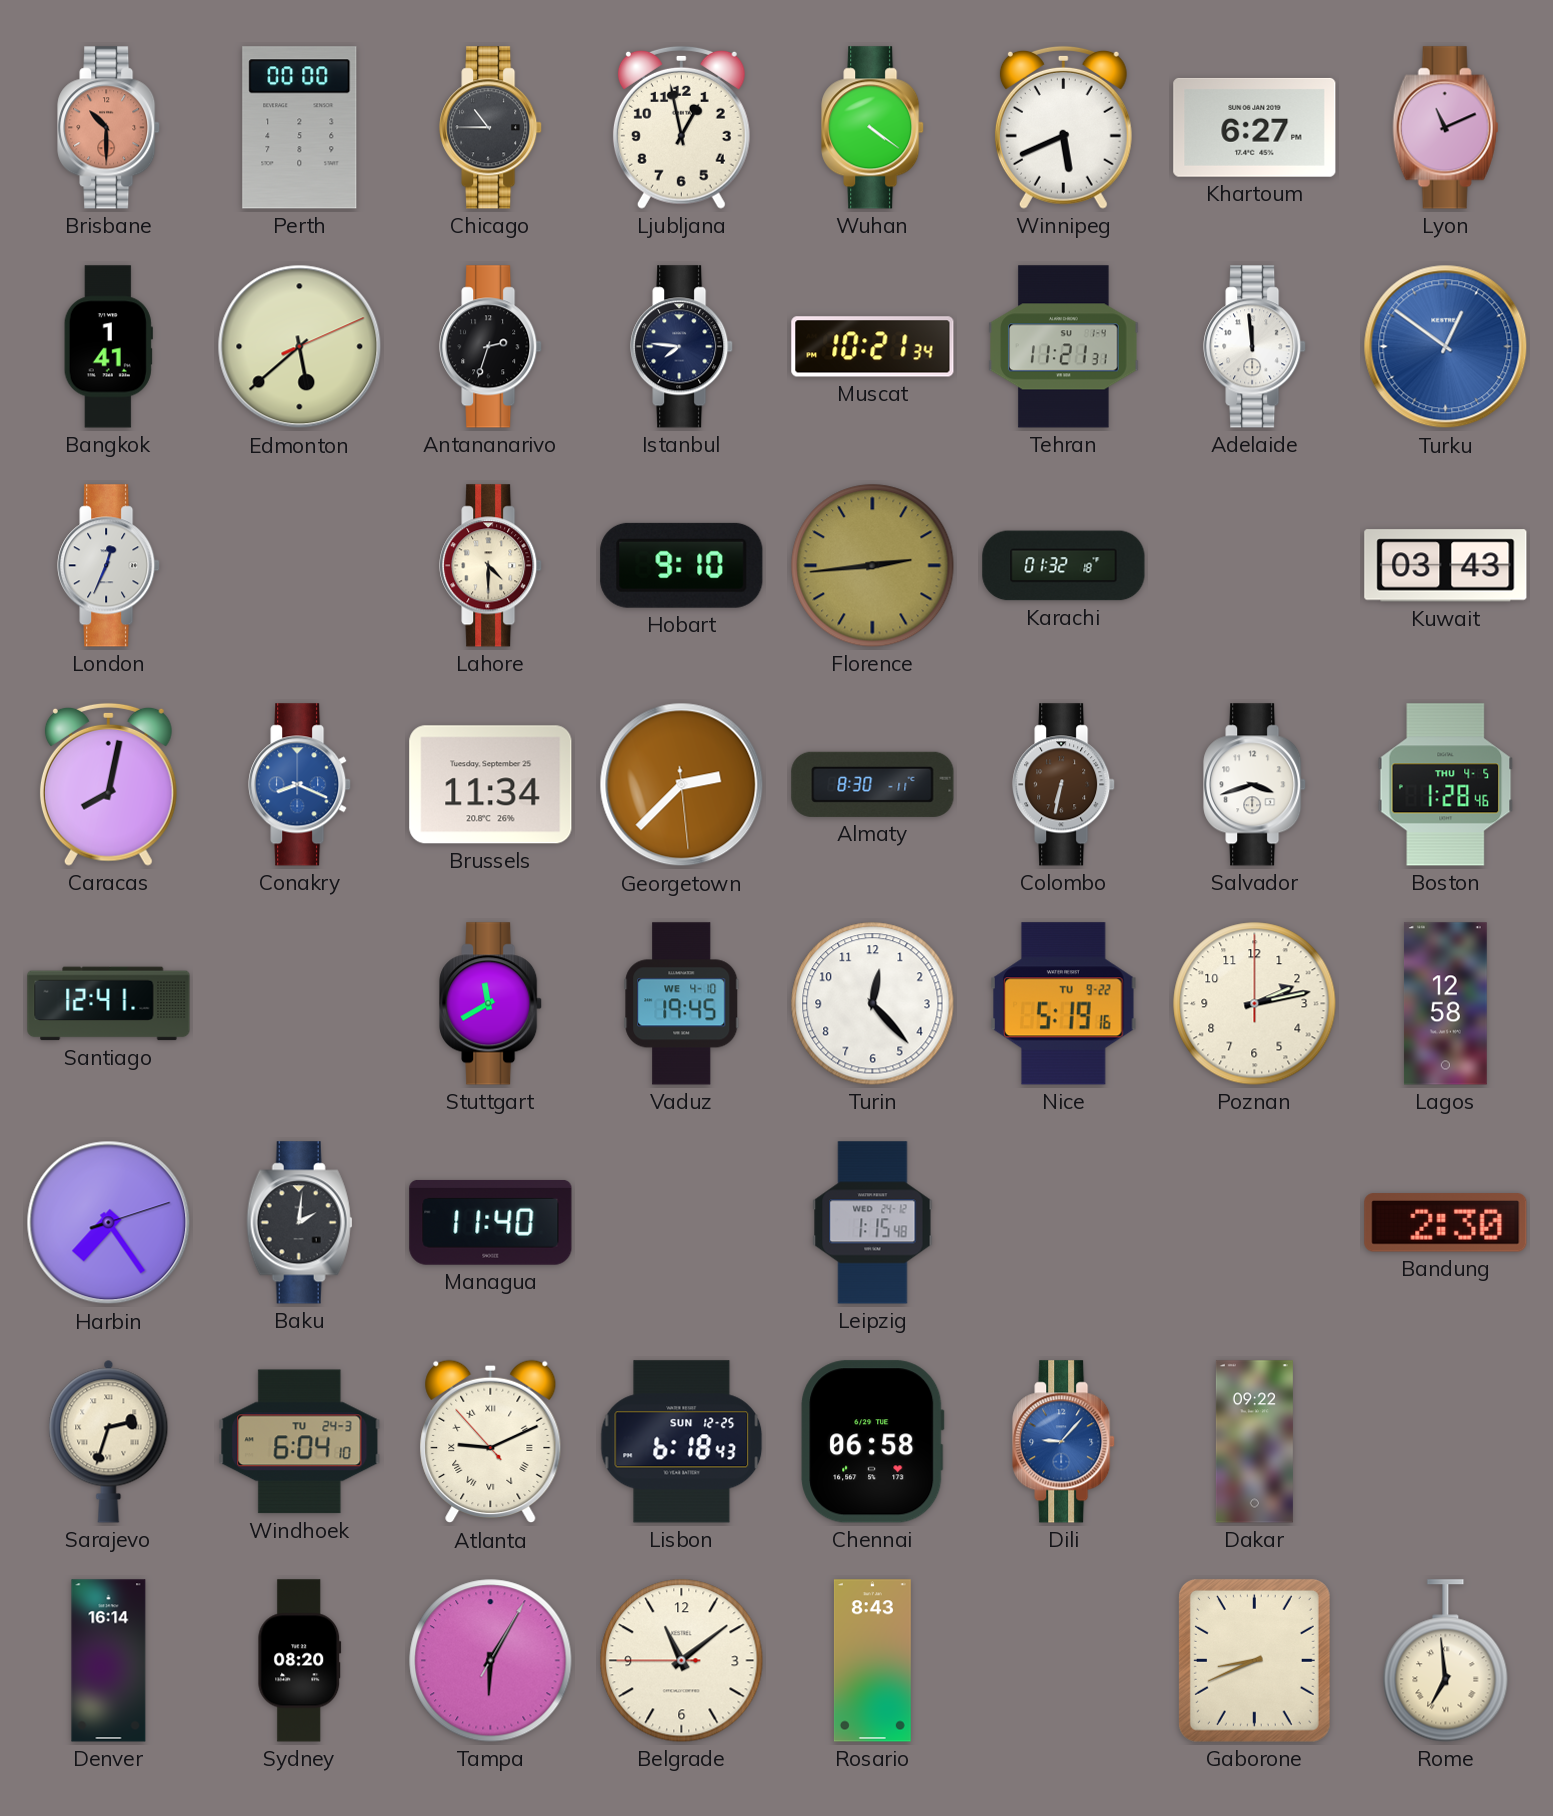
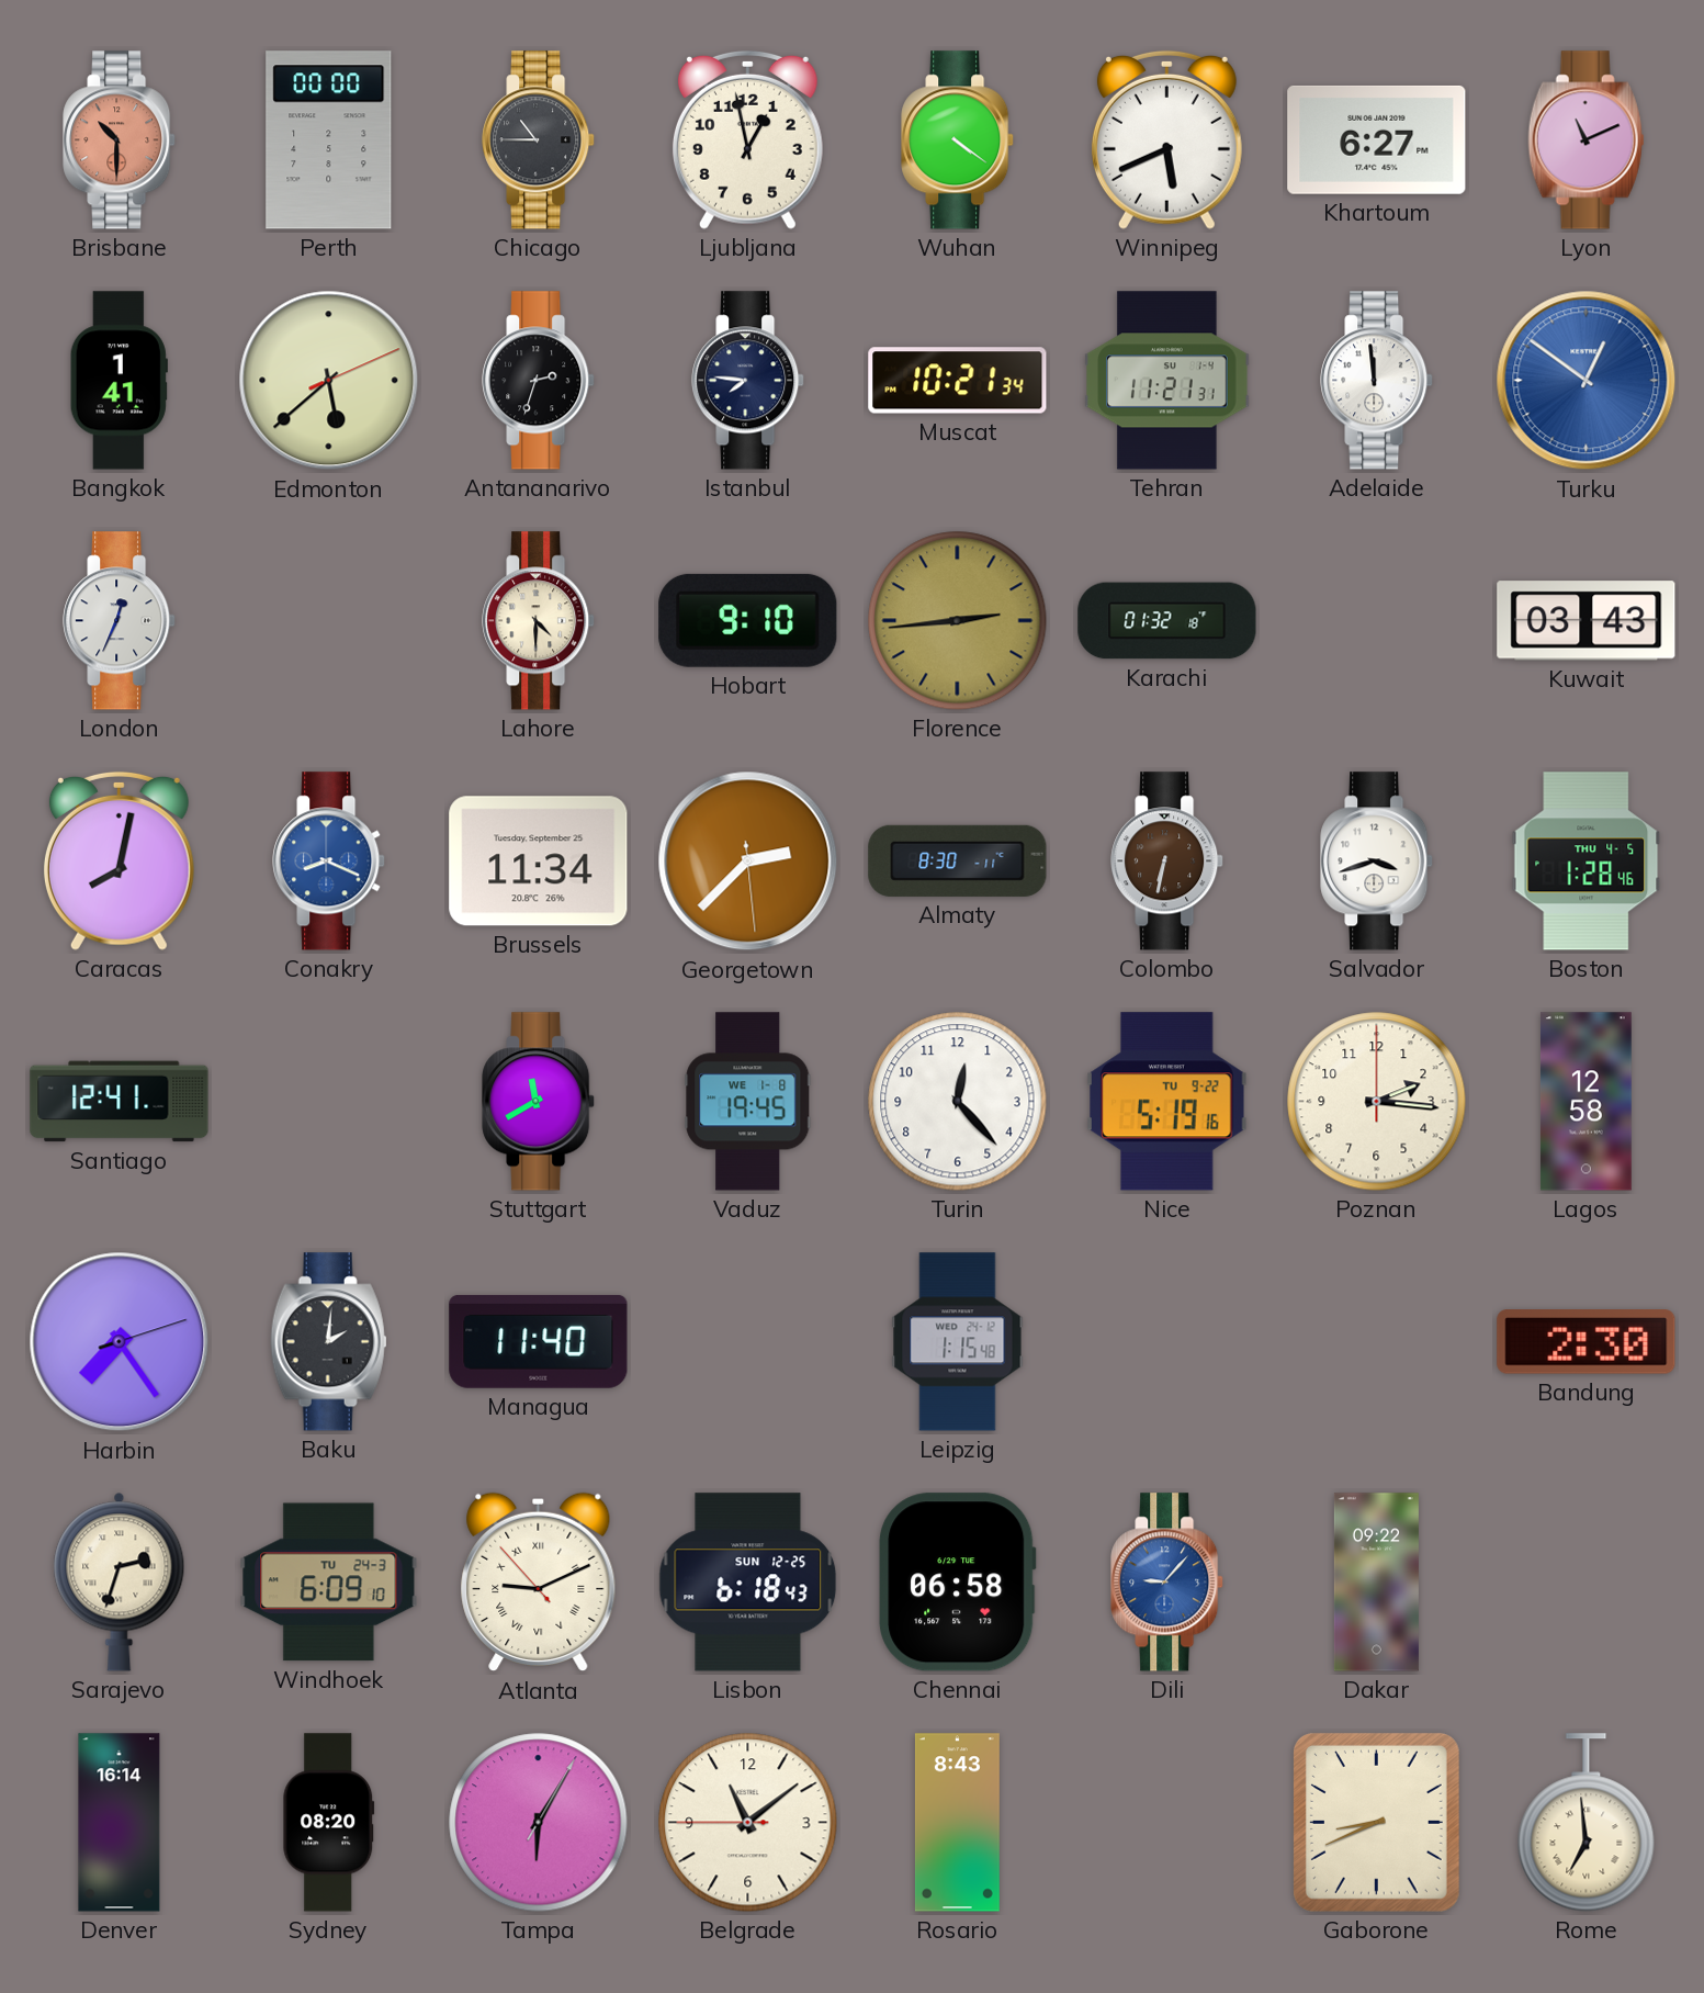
Vaduz date: WE 4-10 -> WE 1-8
Poznan: 2:13 -> 2:16
Windhoek: 6:04 -> 6:09
